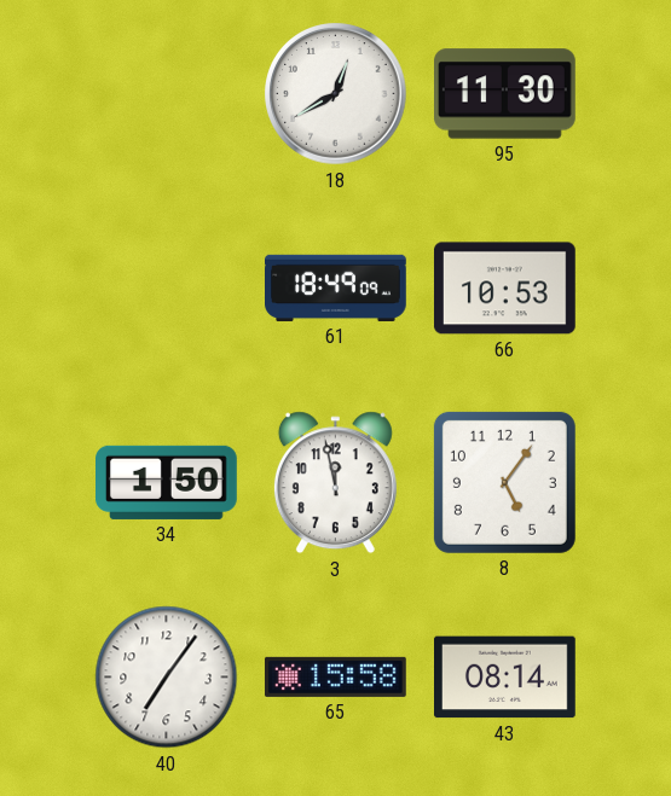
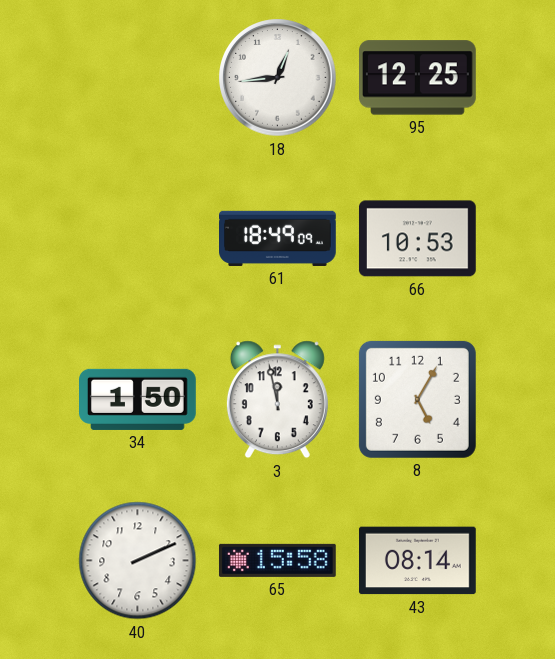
18: 12:40 -> 12:44
95: 11:30 -> 12:25
8: 5:06 -> 5:05
40: 7:06 -> 2:11
